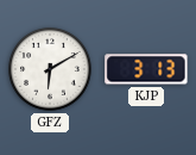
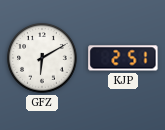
KJP: 3:13 -> 2:51
